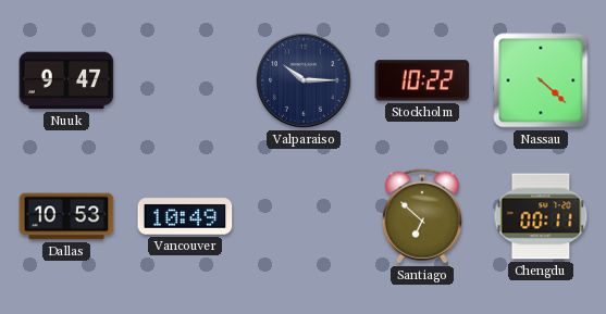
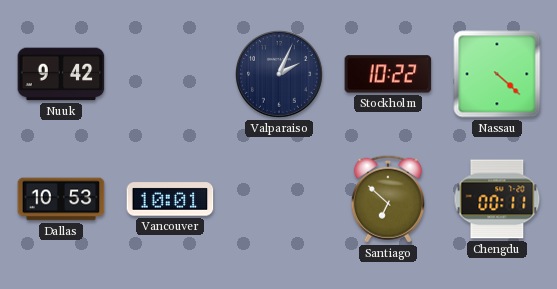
Nuuk: 9:47 -> 9:42
Valparaiso: 10:15 -> 2:04
Vancouver: 10:49 -> 10:01
